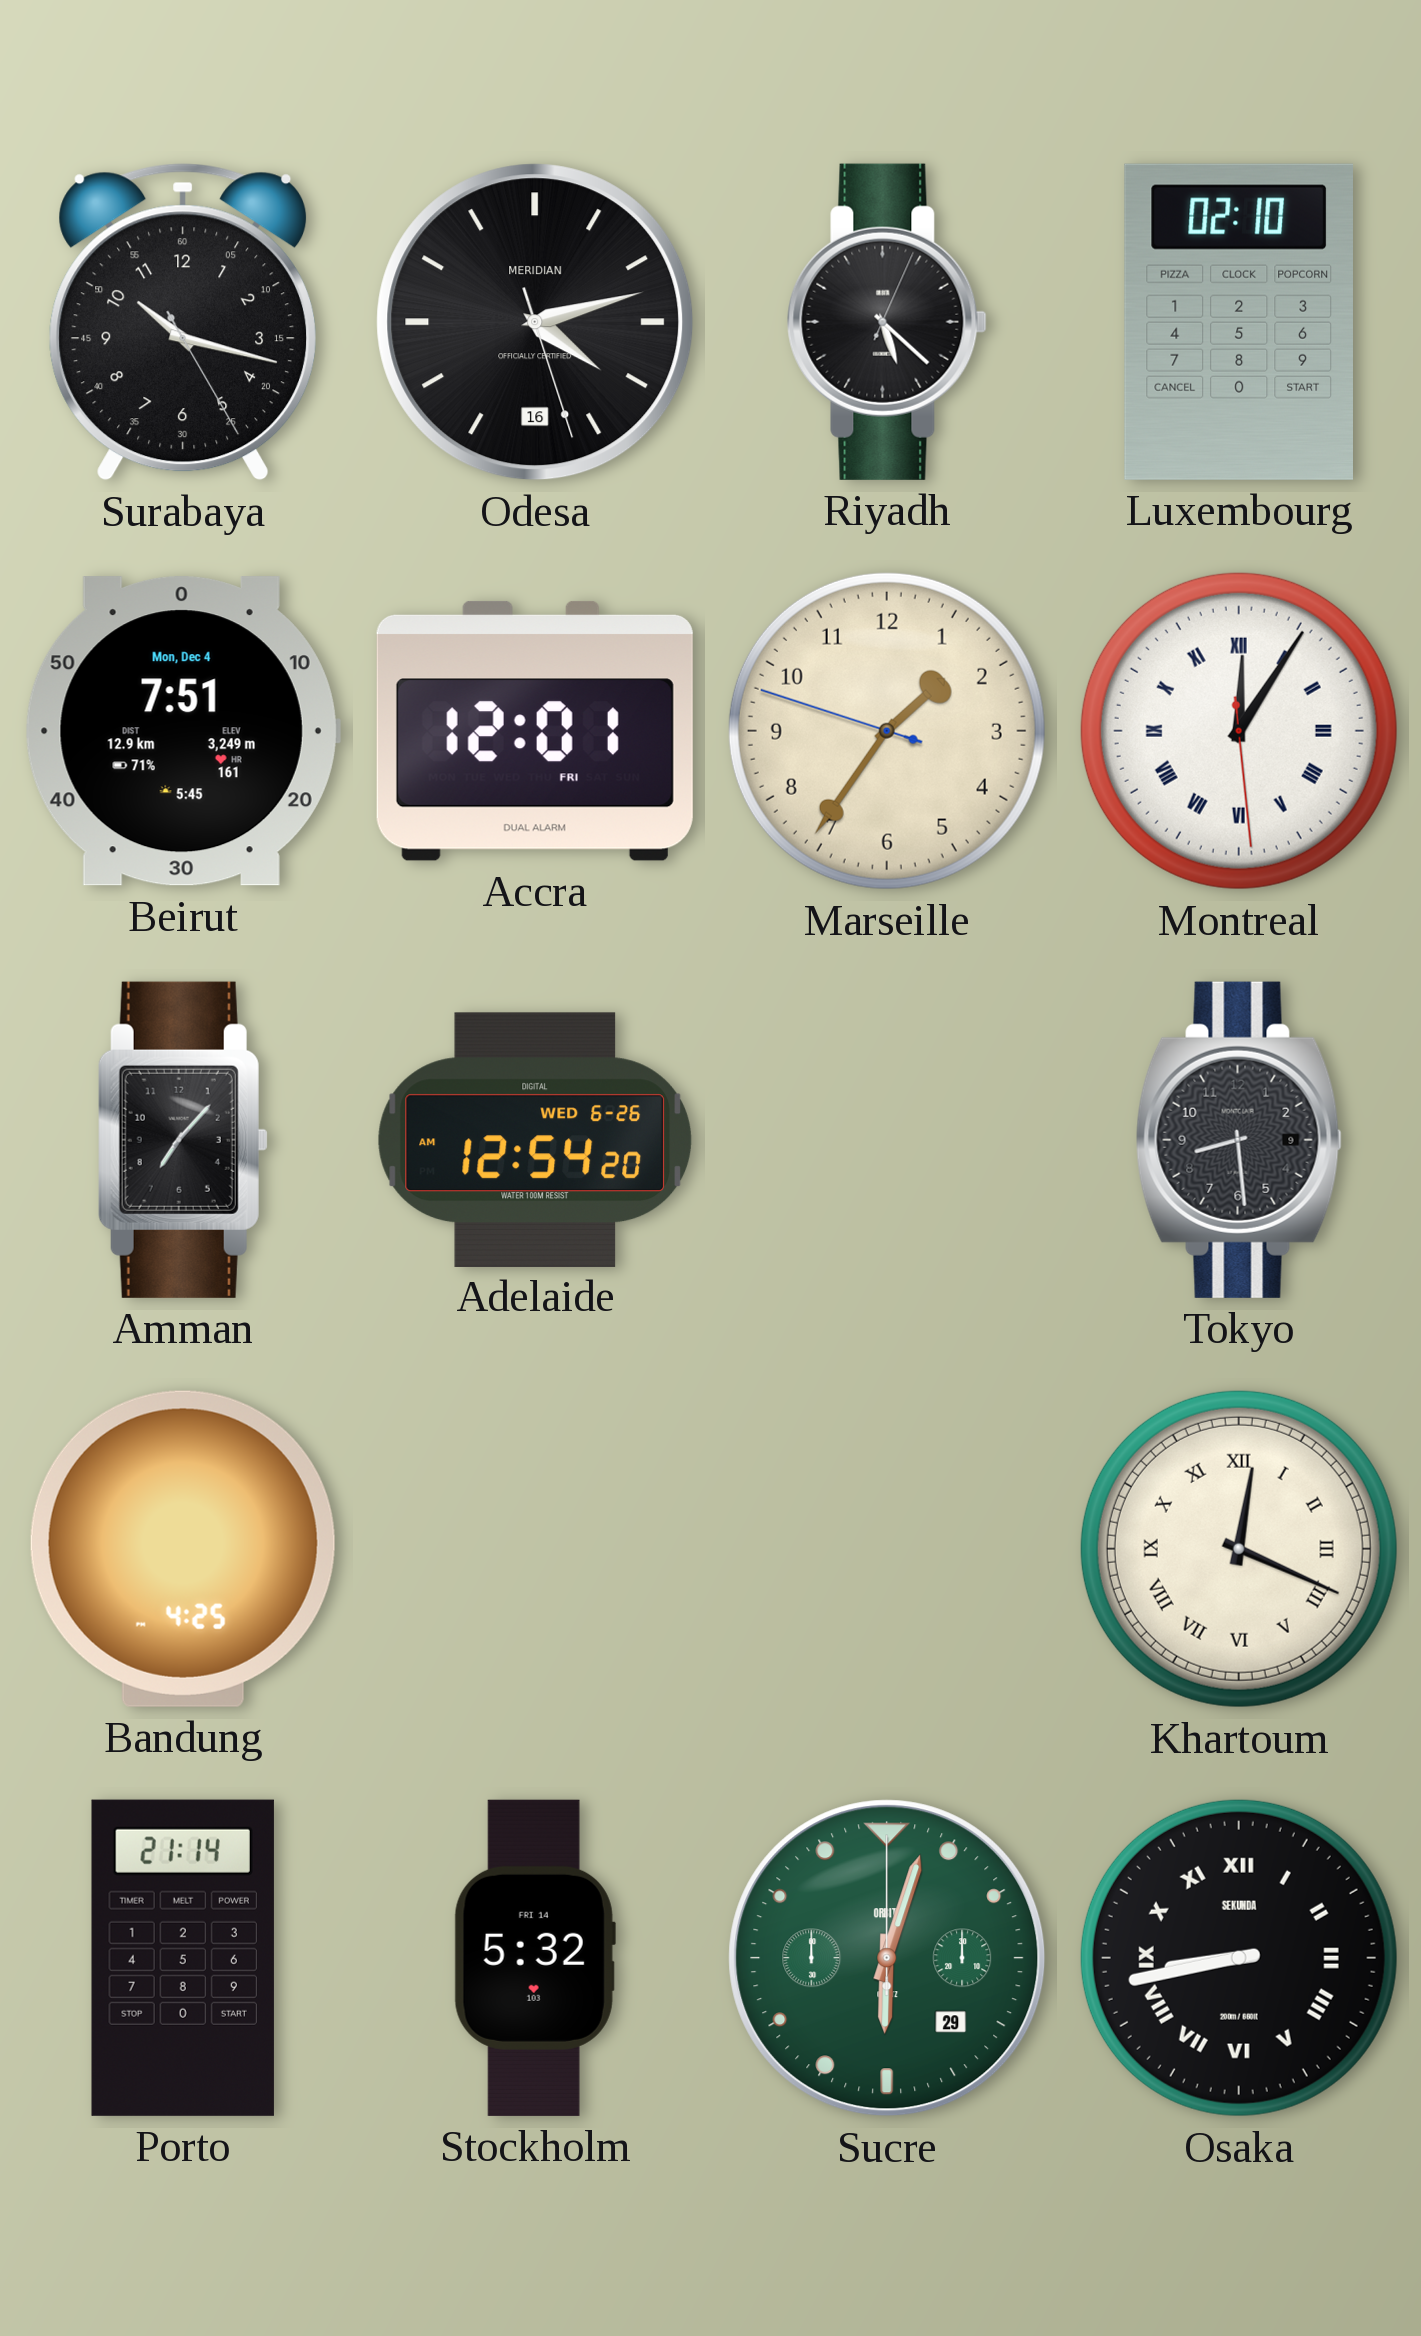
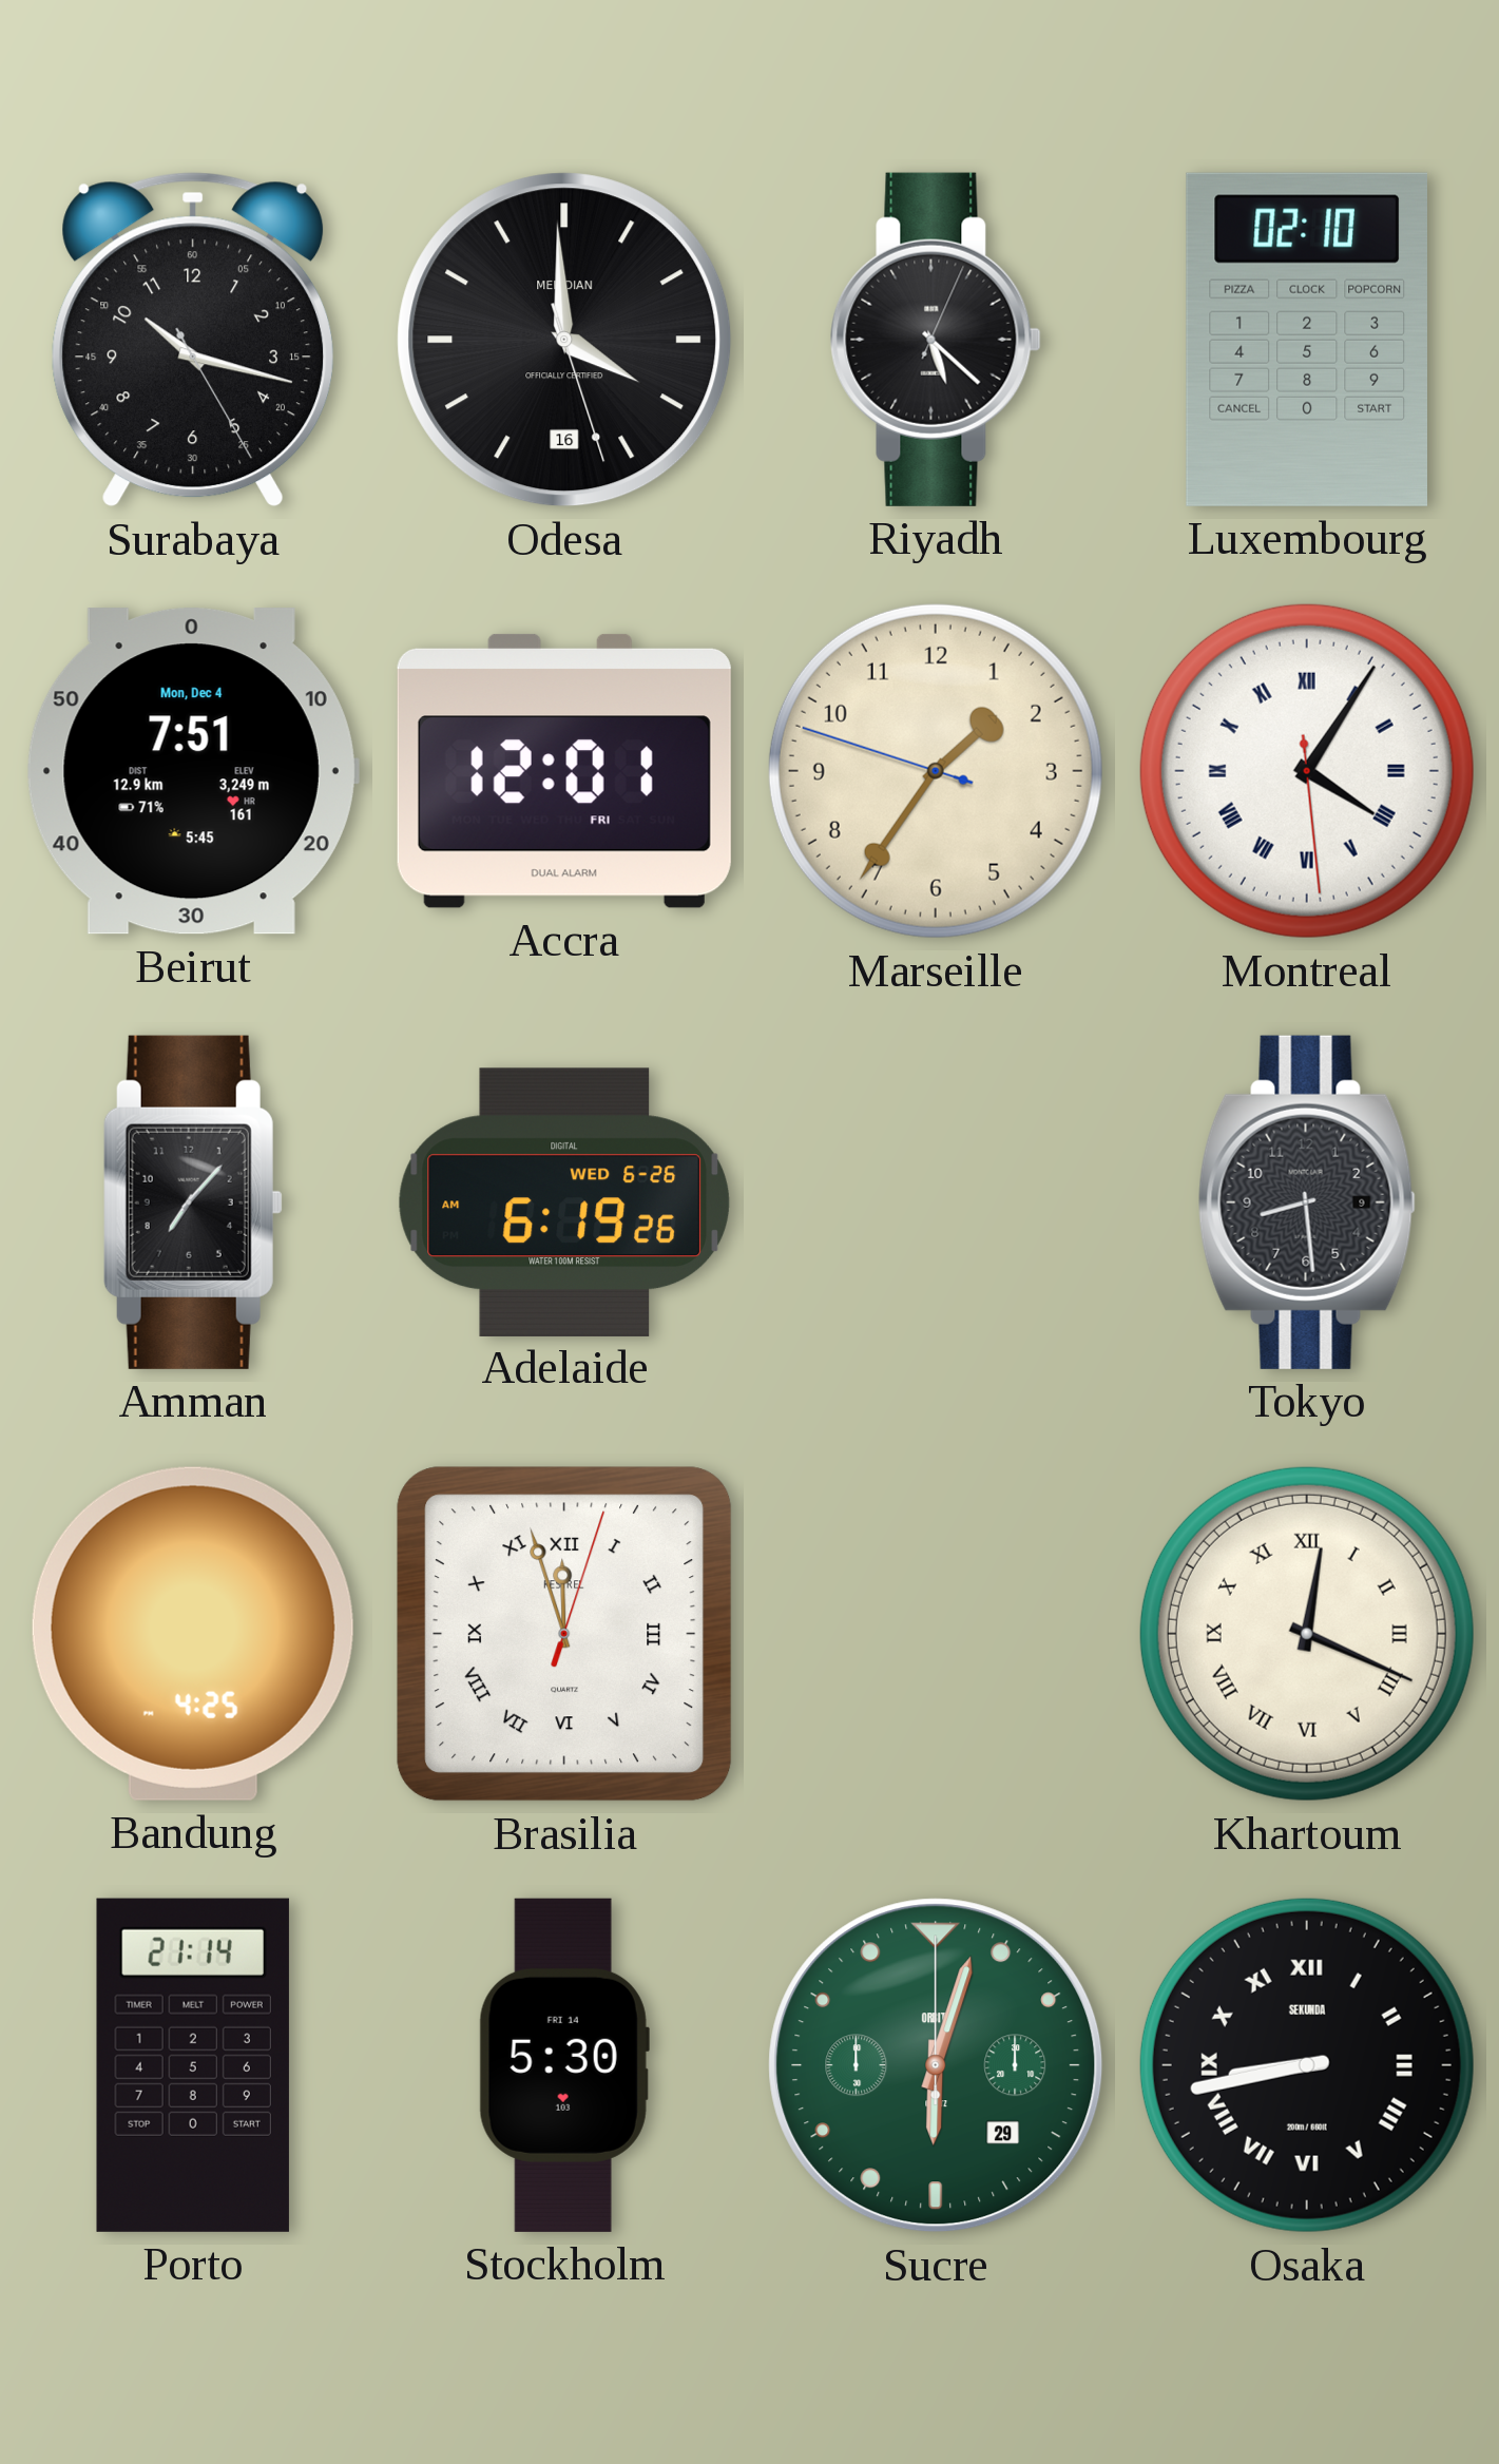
Odesa: 4:12 -> 3:59
Montreal: 12:05 -> 4:05
Adelaide: 12:54 -> 6:19
Brasilia: none -> 11:57
Stockholm: 5:32 -> 5:30
